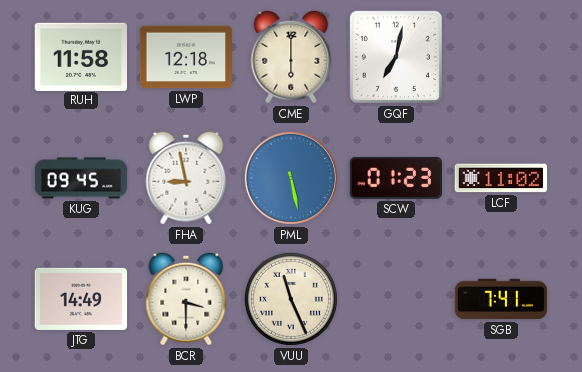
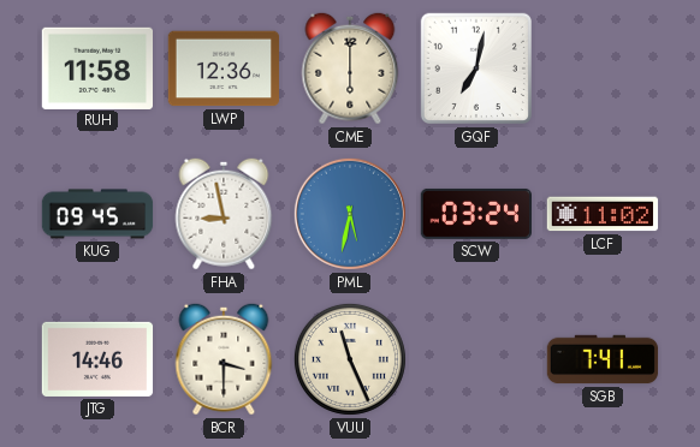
LWP: 12:18 -> 12:36
PML: 5:28 -> 5:32
SCW: 01:23 -> 03:24
JTG: 14:49 -> 14:46
